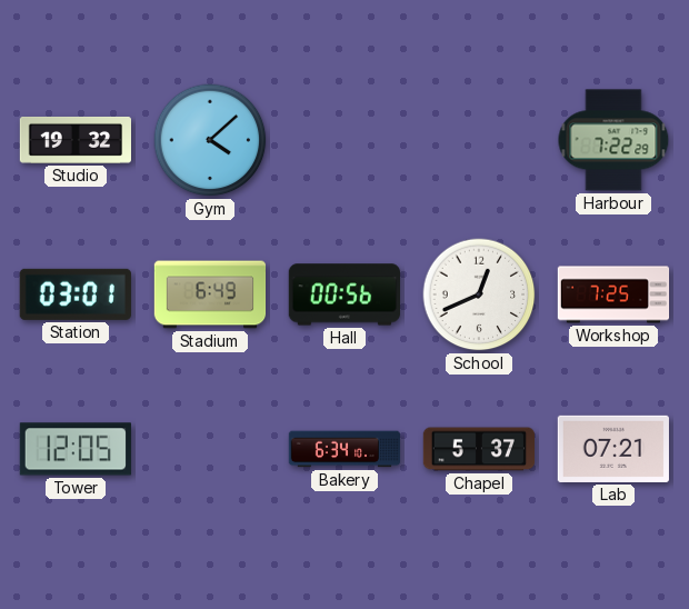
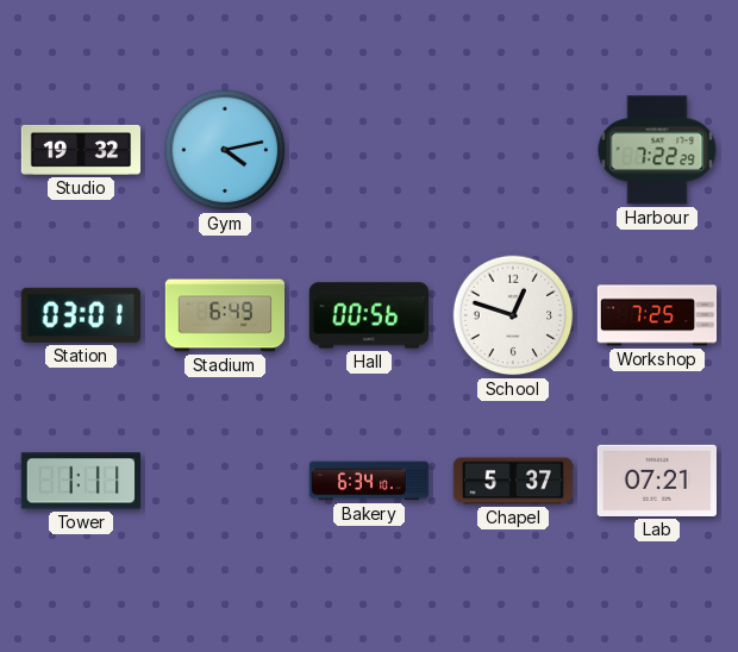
Gym: 4:08 -> 4:13
School: 12:41 -> 12:48
Tower: 12:05 -> 1:11
